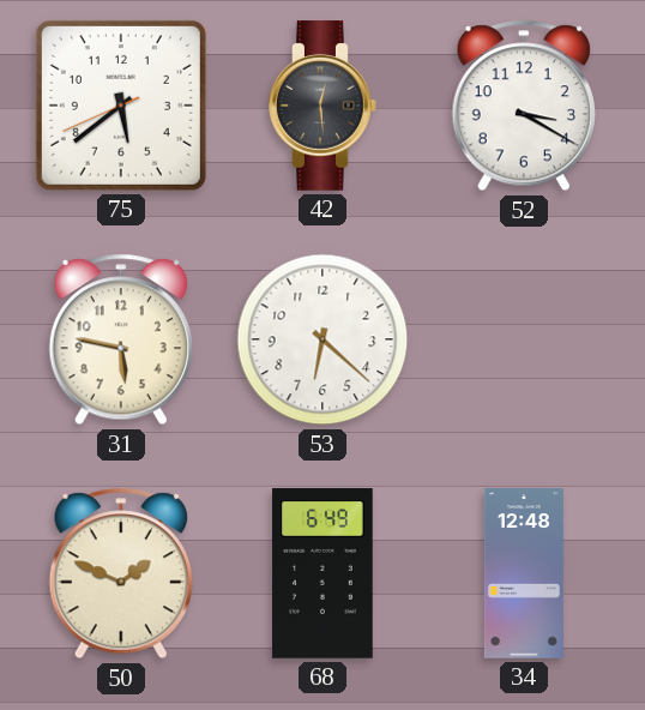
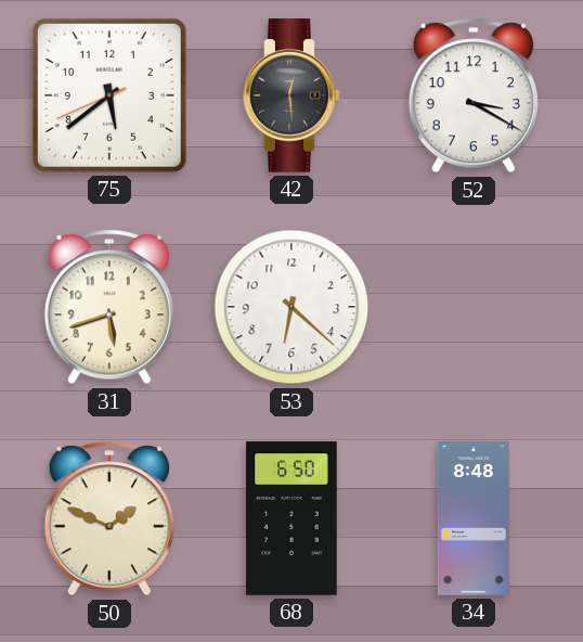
31: 5:47 -> 5:42
68: 6:49 -> 6:50
34: 12:48 -> 8:48
